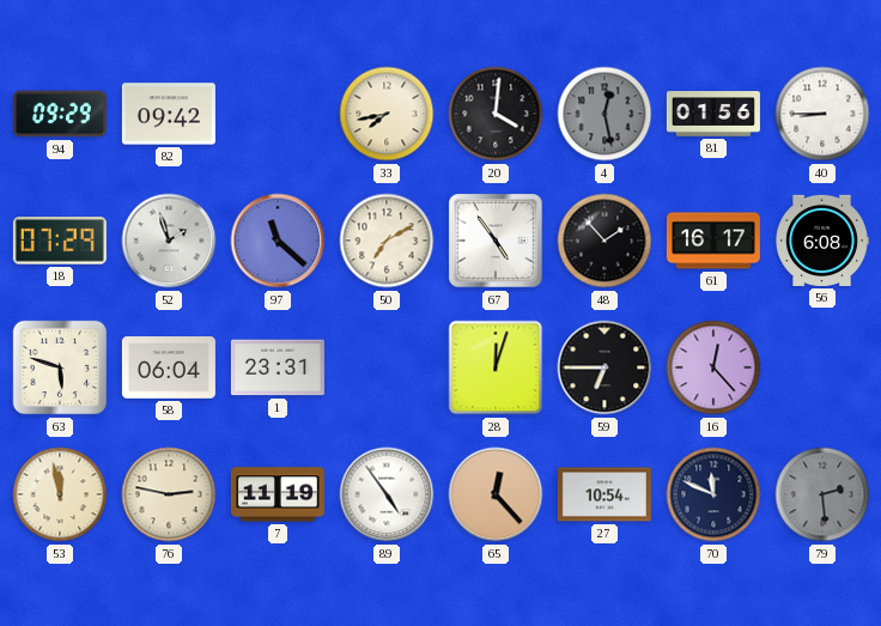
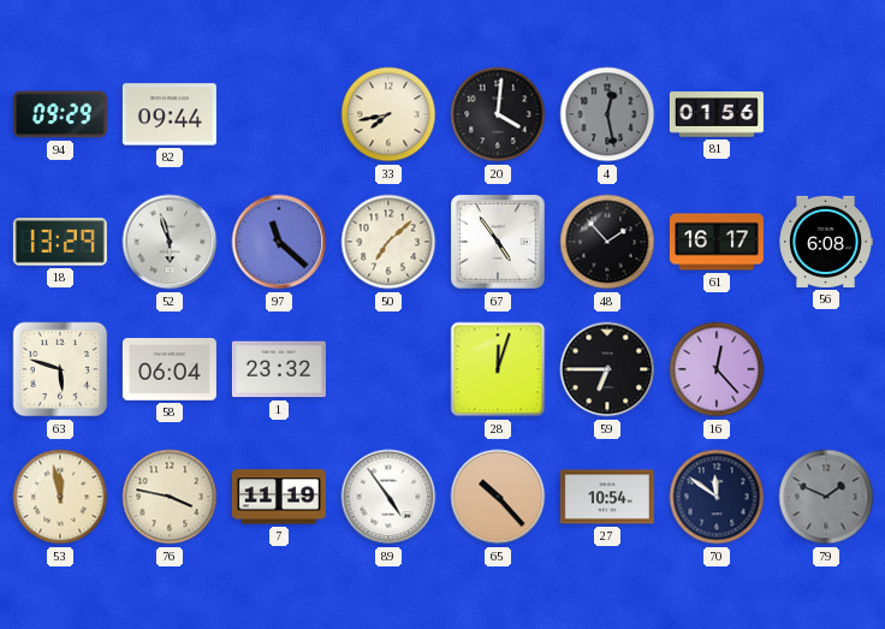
82: 09:42 -> 09:44
40: 8:45 -> none
18: 07:29 -> 13:29
52: 1:57 -> 5:57
50: 7:10 -> 7:08
1: 23:31 -> 23:32
76: 2:47 -> 3:47
65: 12:23 -> 10:23
70: 11:49 -> 11:51
79: 2:29 -> 1:49
